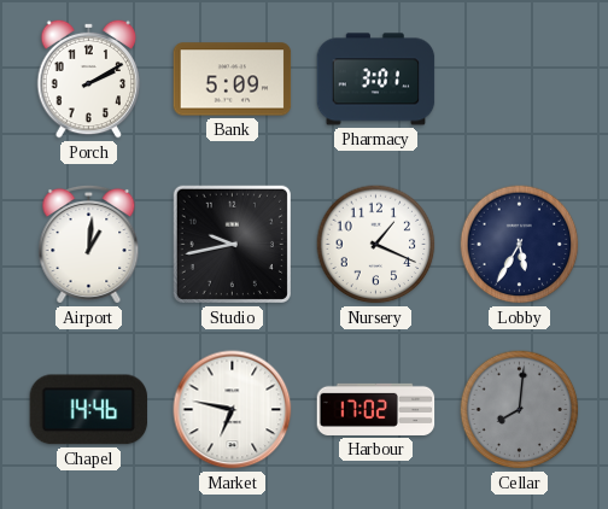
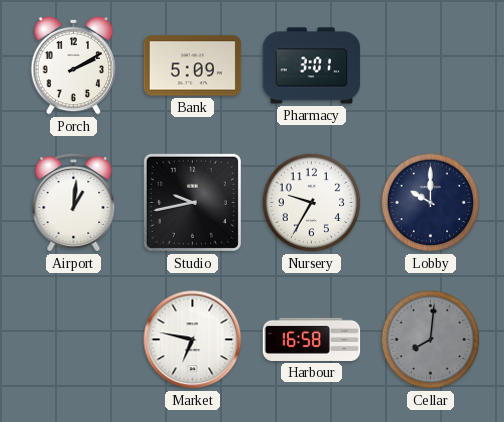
Nursery: 1:19 -> 9:35
Lobby: 5:35 -> 10:00
Chapel: 14:46 -> none
Harbour: 17:02 -> 16:58
